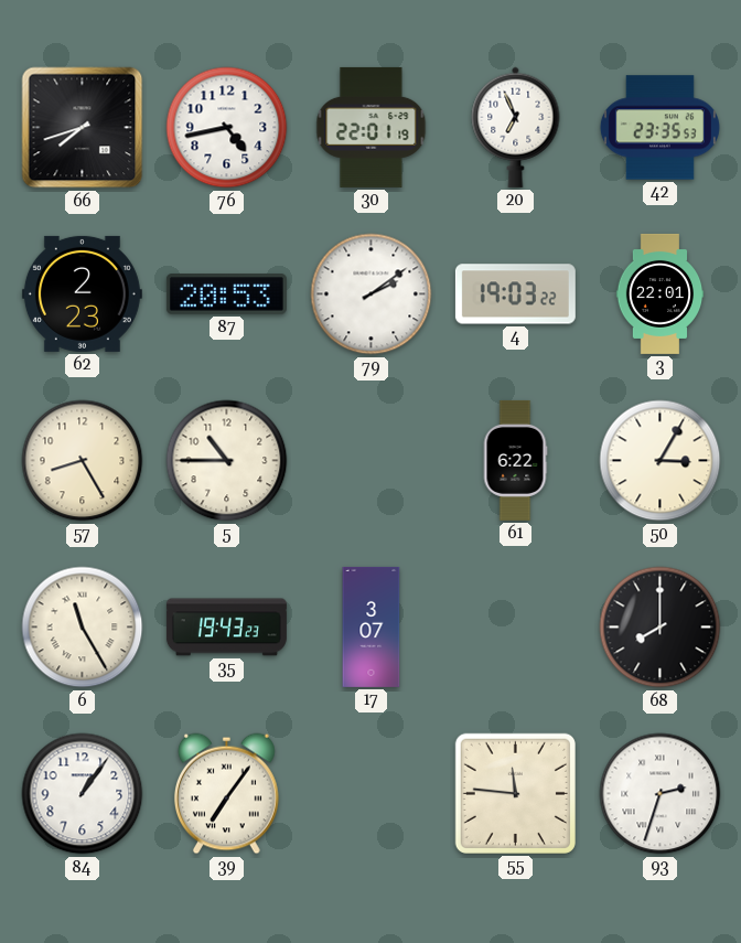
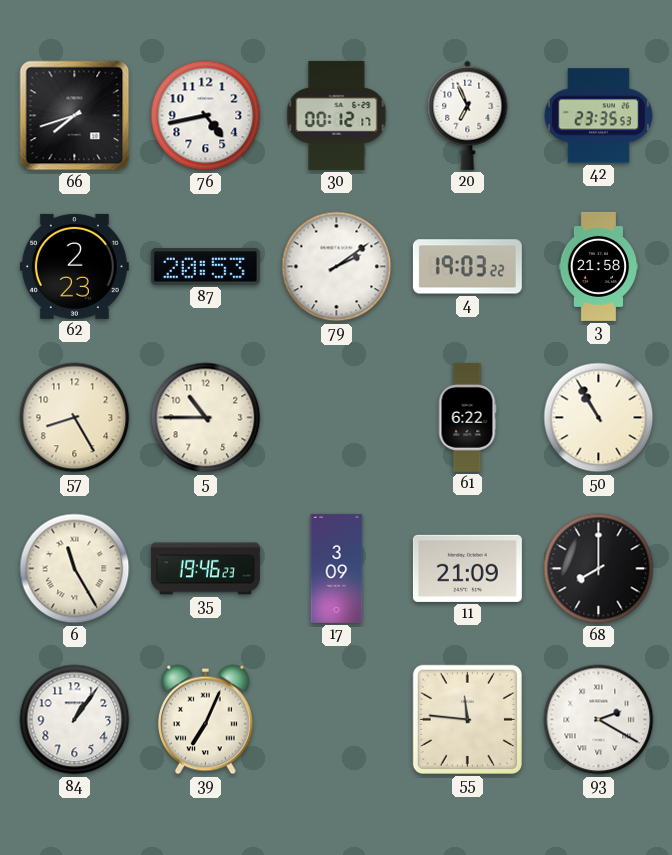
30: 22:01 -> 00:12
3: 22:01 -> 21:58
50: 3:05 -> 10:55
35: 19:43 -> 19:46
17: 3:07 -> 3:09
11: none -> 21:09
39: 7:06 -> 7:04
93: 2:33 -> 2:20
